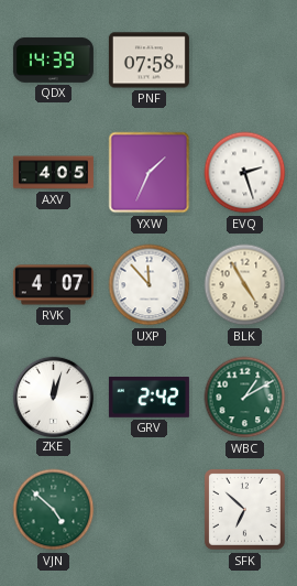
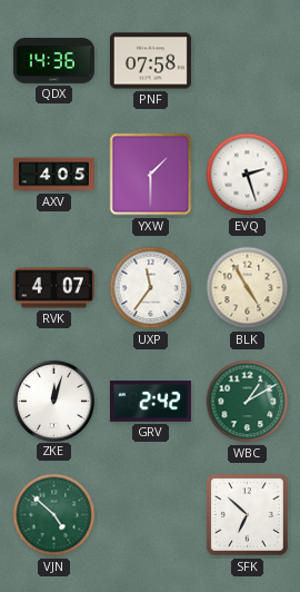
QDX: 14:39 -> 14:36
YXW: 1:34 -> 1:30
UXP: 11:53 -> 11:36
